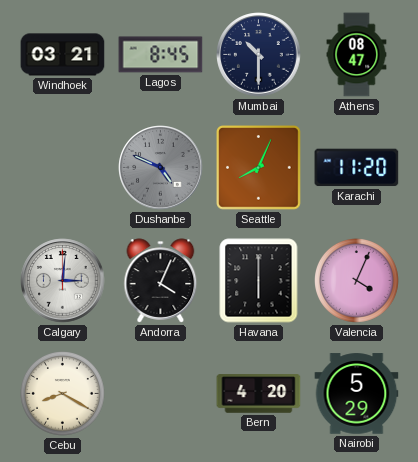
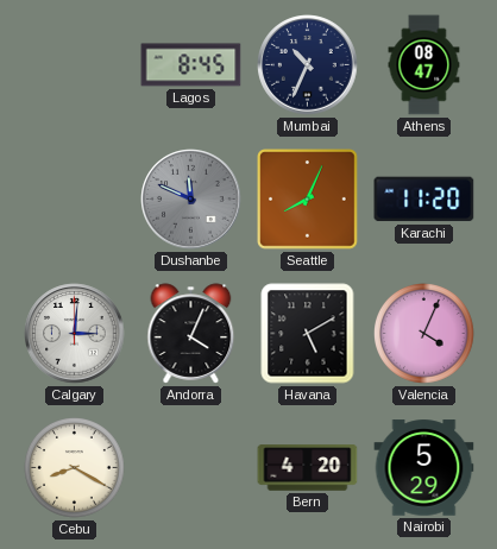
Windhoek: 03:21 -> none
Mumbai: 10:30 -> 10:34
Dushanbe: 4:49 -> 11:49
Havana: 6:00 -> 5:10
